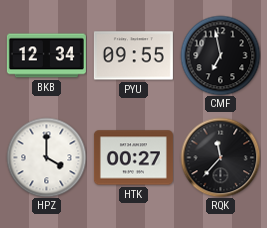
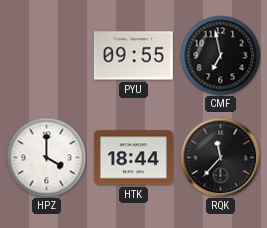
BKB: 12:34 -> none
HTK: 00:27 -> 18:44
